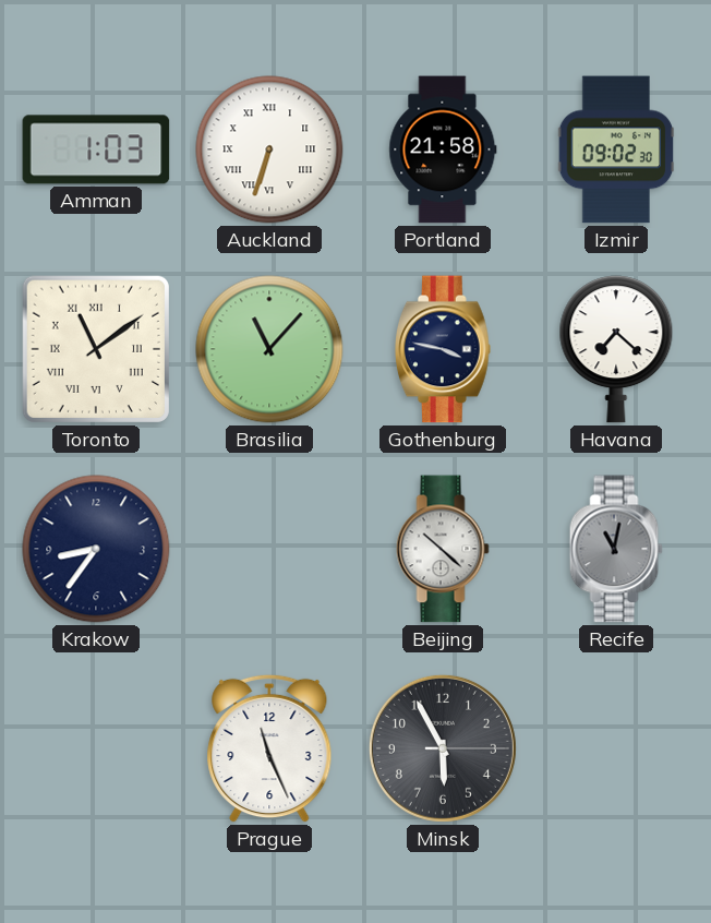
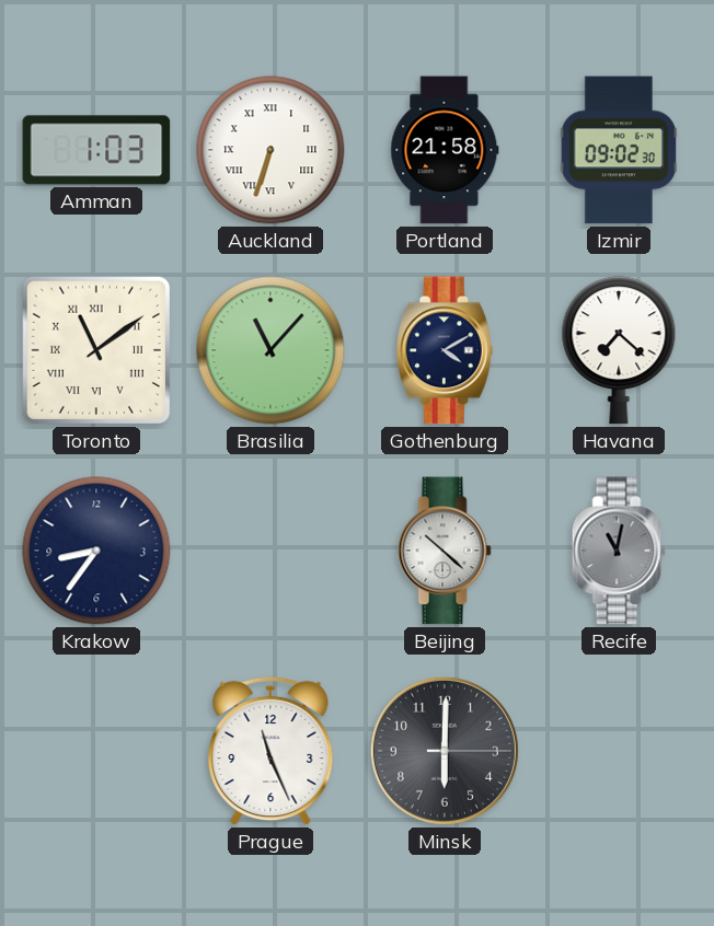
Gothenburg: 3:47 -> 4:10
Minsk: 5:55 -> 6:00
